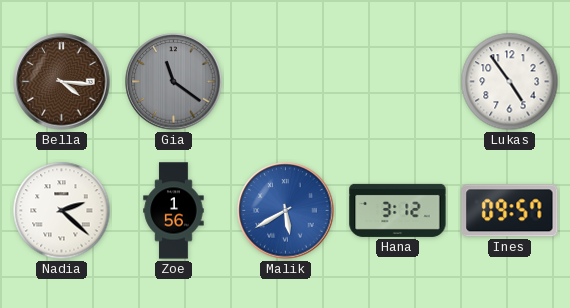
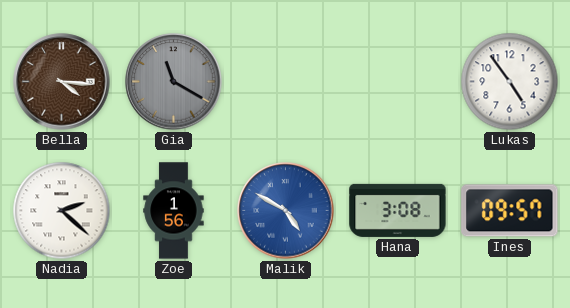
Gia: 11:21 -> 11:20
Malik: 5:40 -> 4:50
Hana: 3:12 -> 3:08
